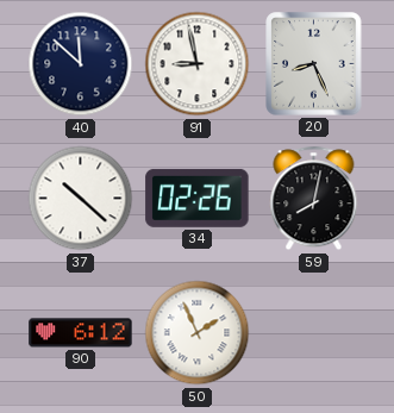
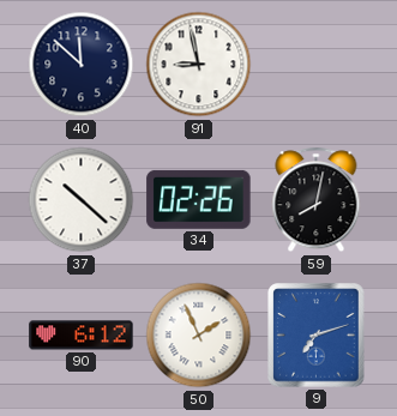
20: 8:26 -> none
9: none -> 7:12
